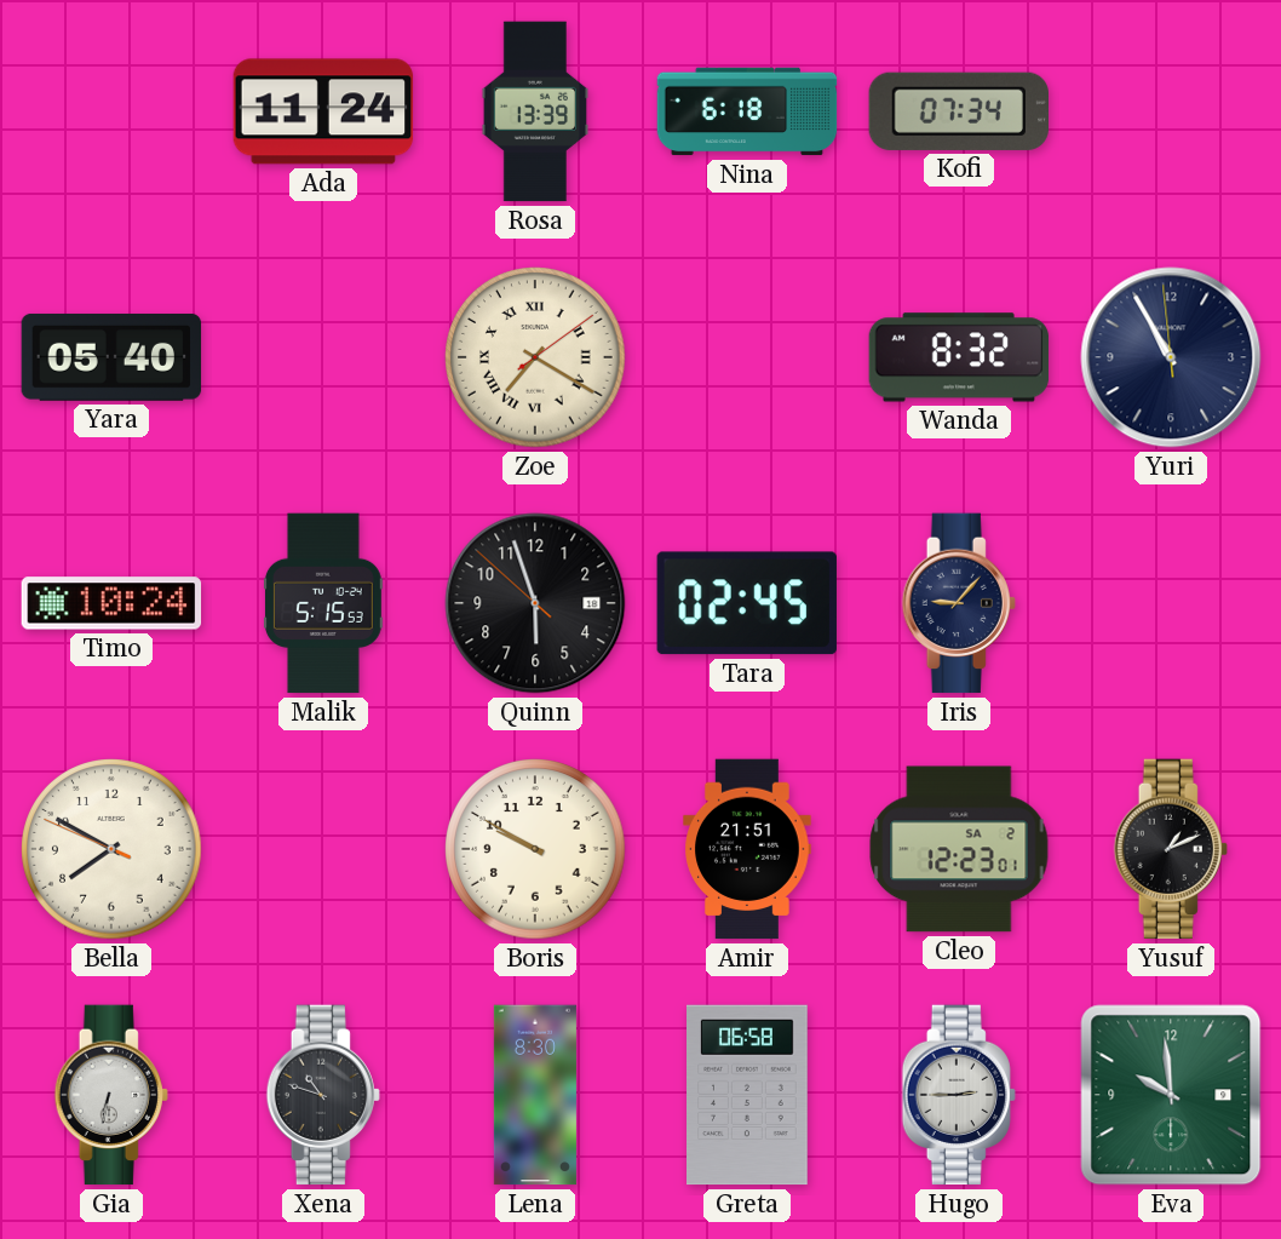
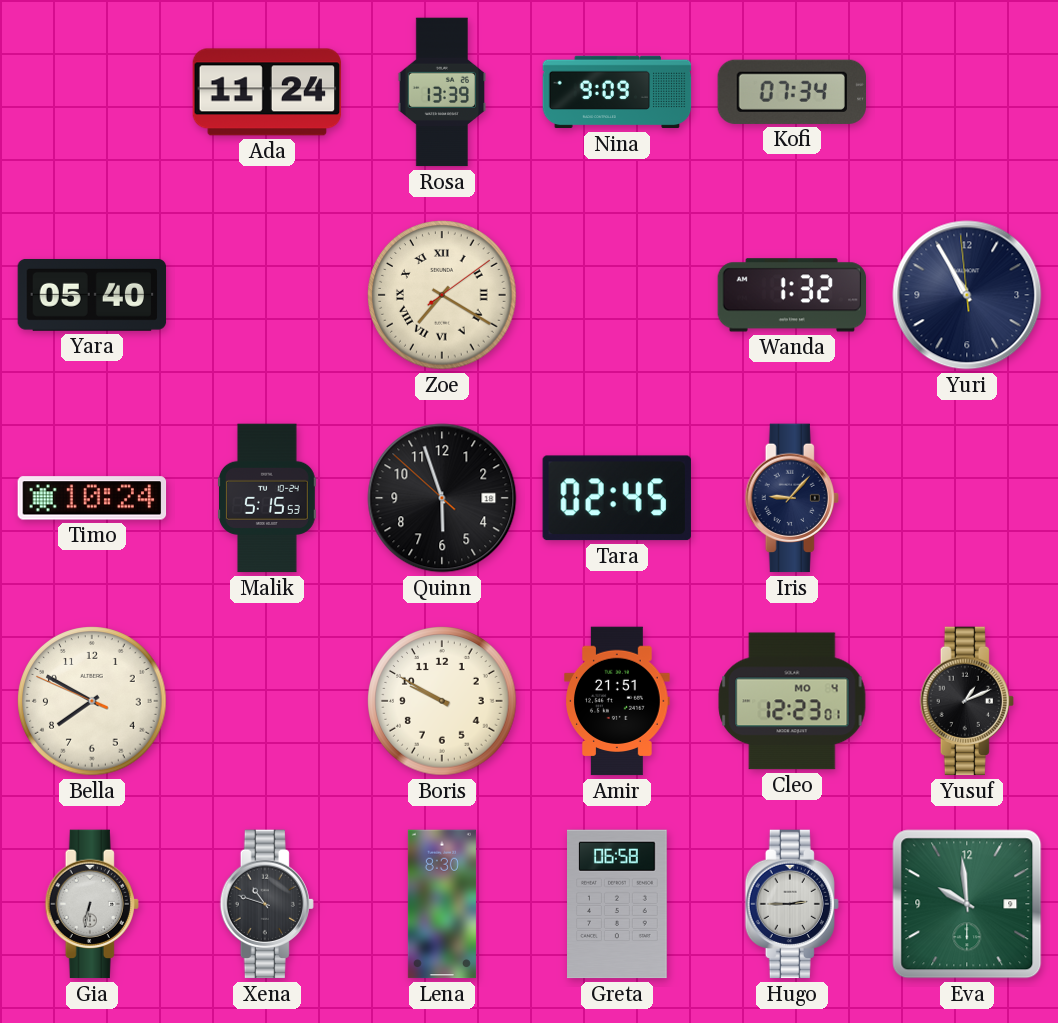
Nina: 6:18 -> 9:09
Wanda: 8:32 -> 1:32
Cleo date: SA 2 -> MO 4
